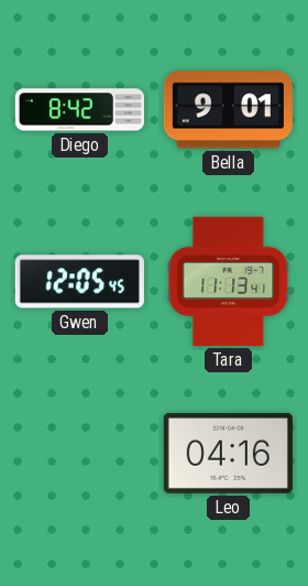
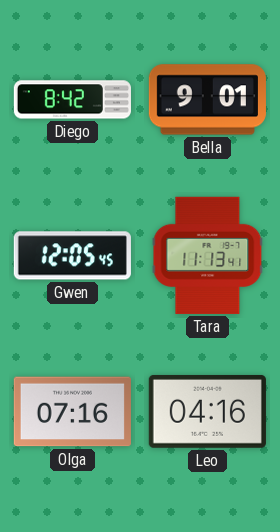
Olga: none -> 07:16
